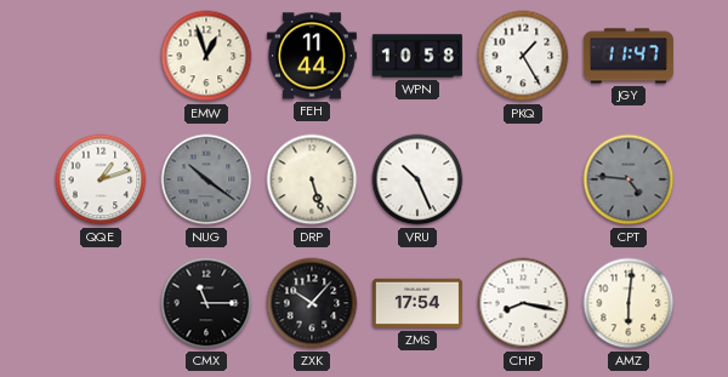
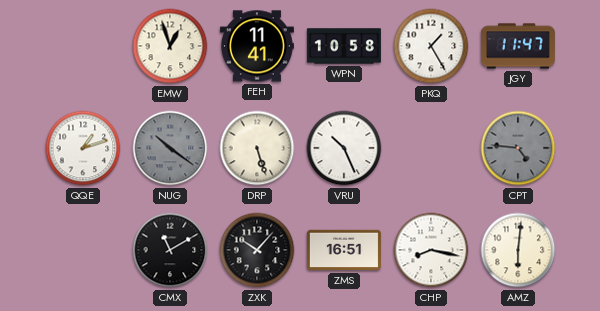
FEH: 11:44 -> 11:41
CMX: 11:15 -> 11:10
ZMS: 17:54 -> 16:51
